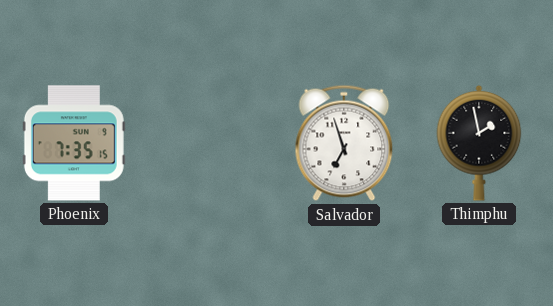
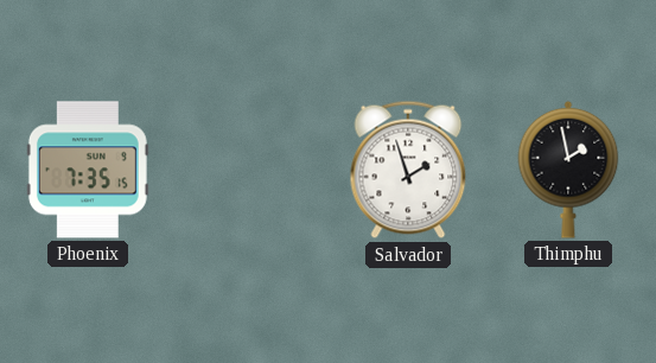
Salvador: 6:57 -> 1:57
